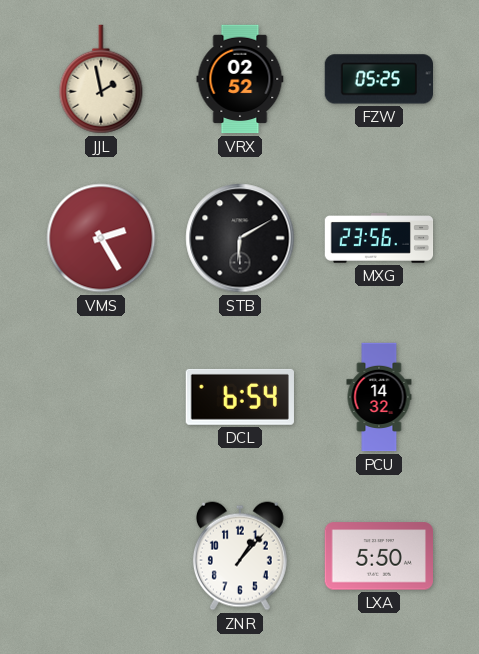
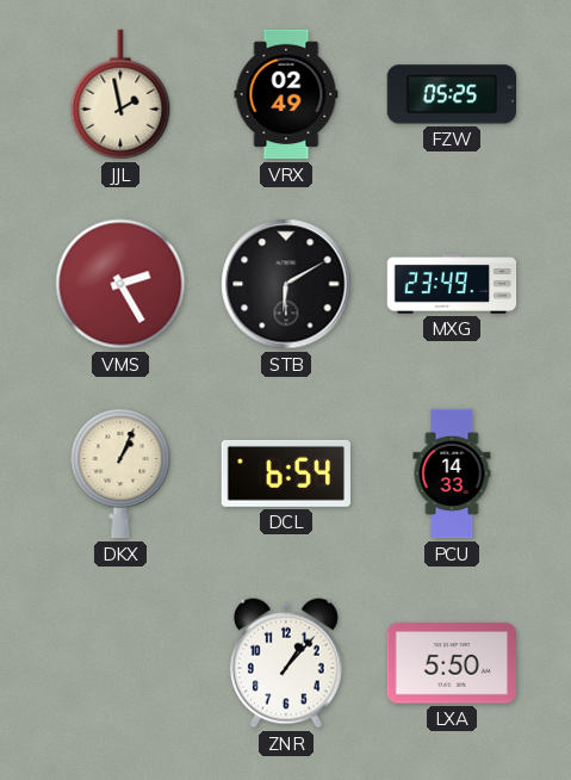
VRX: 02:52 -> 02:49
MXG: 23:56 -> 23:49
DKX: none -> 1:04
PCU: 14:32 -> 14:33
